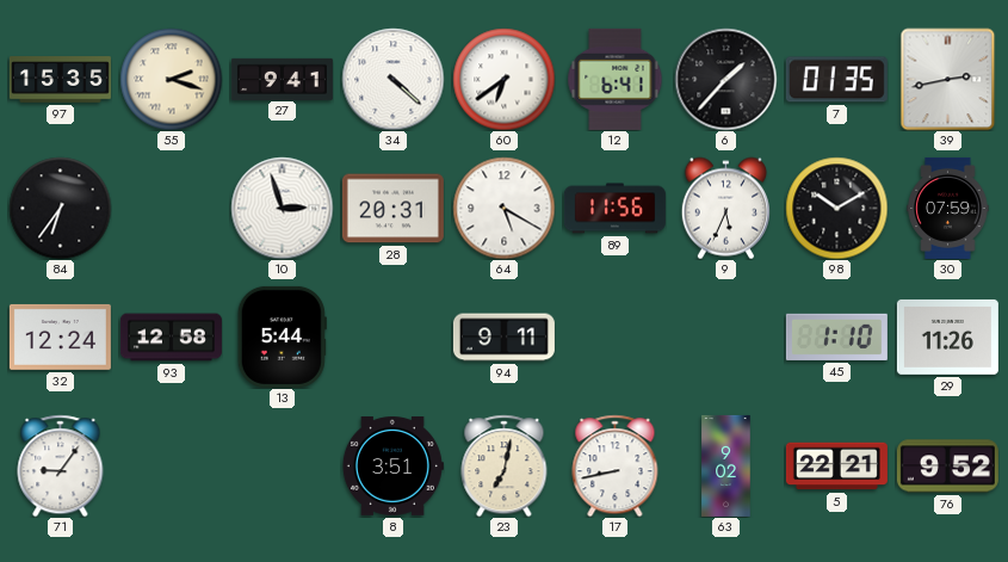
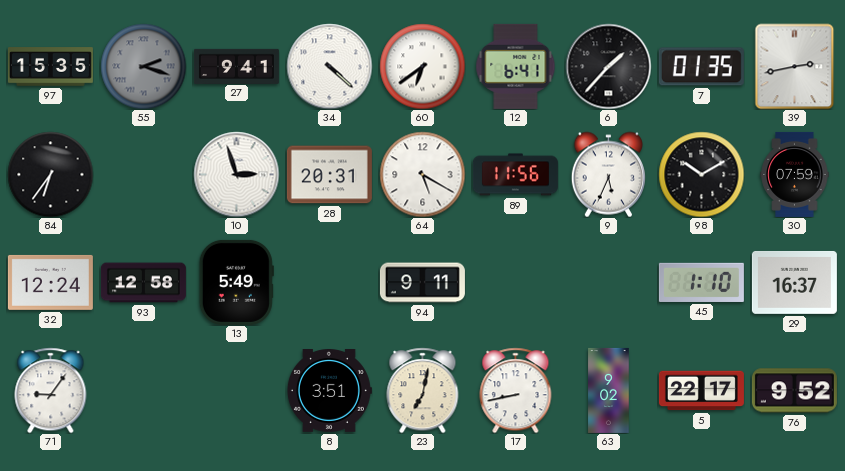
55 dial: cream -> grey
13: 5:44 -> 5:49
29: 11:26 -> 16:37
5: 22:21 -> 22:17
